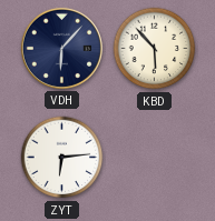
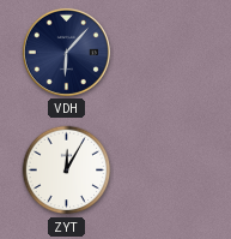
KBD: 5:53 -> none
ZYT: 6:14 -> 12:05
